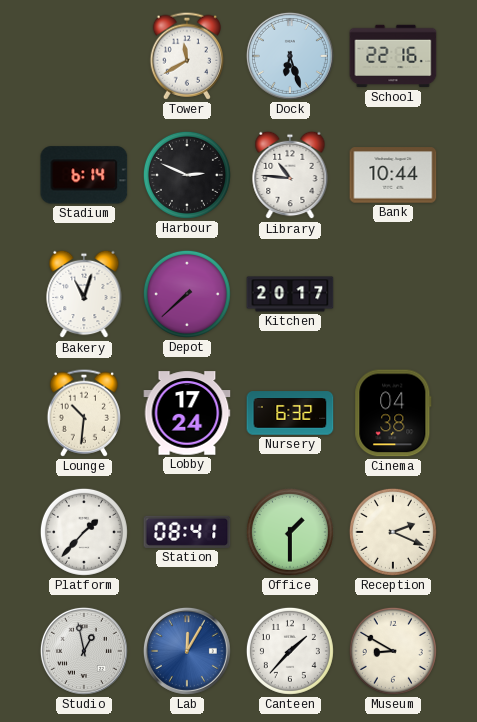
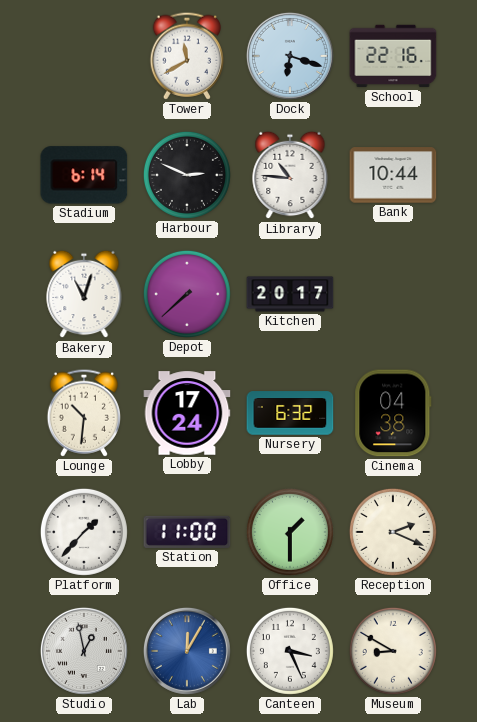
Dock: 6:27 -> 6:18
Station: 08:41 -> 11:00
Canteen: 1:37 -> 3:26
